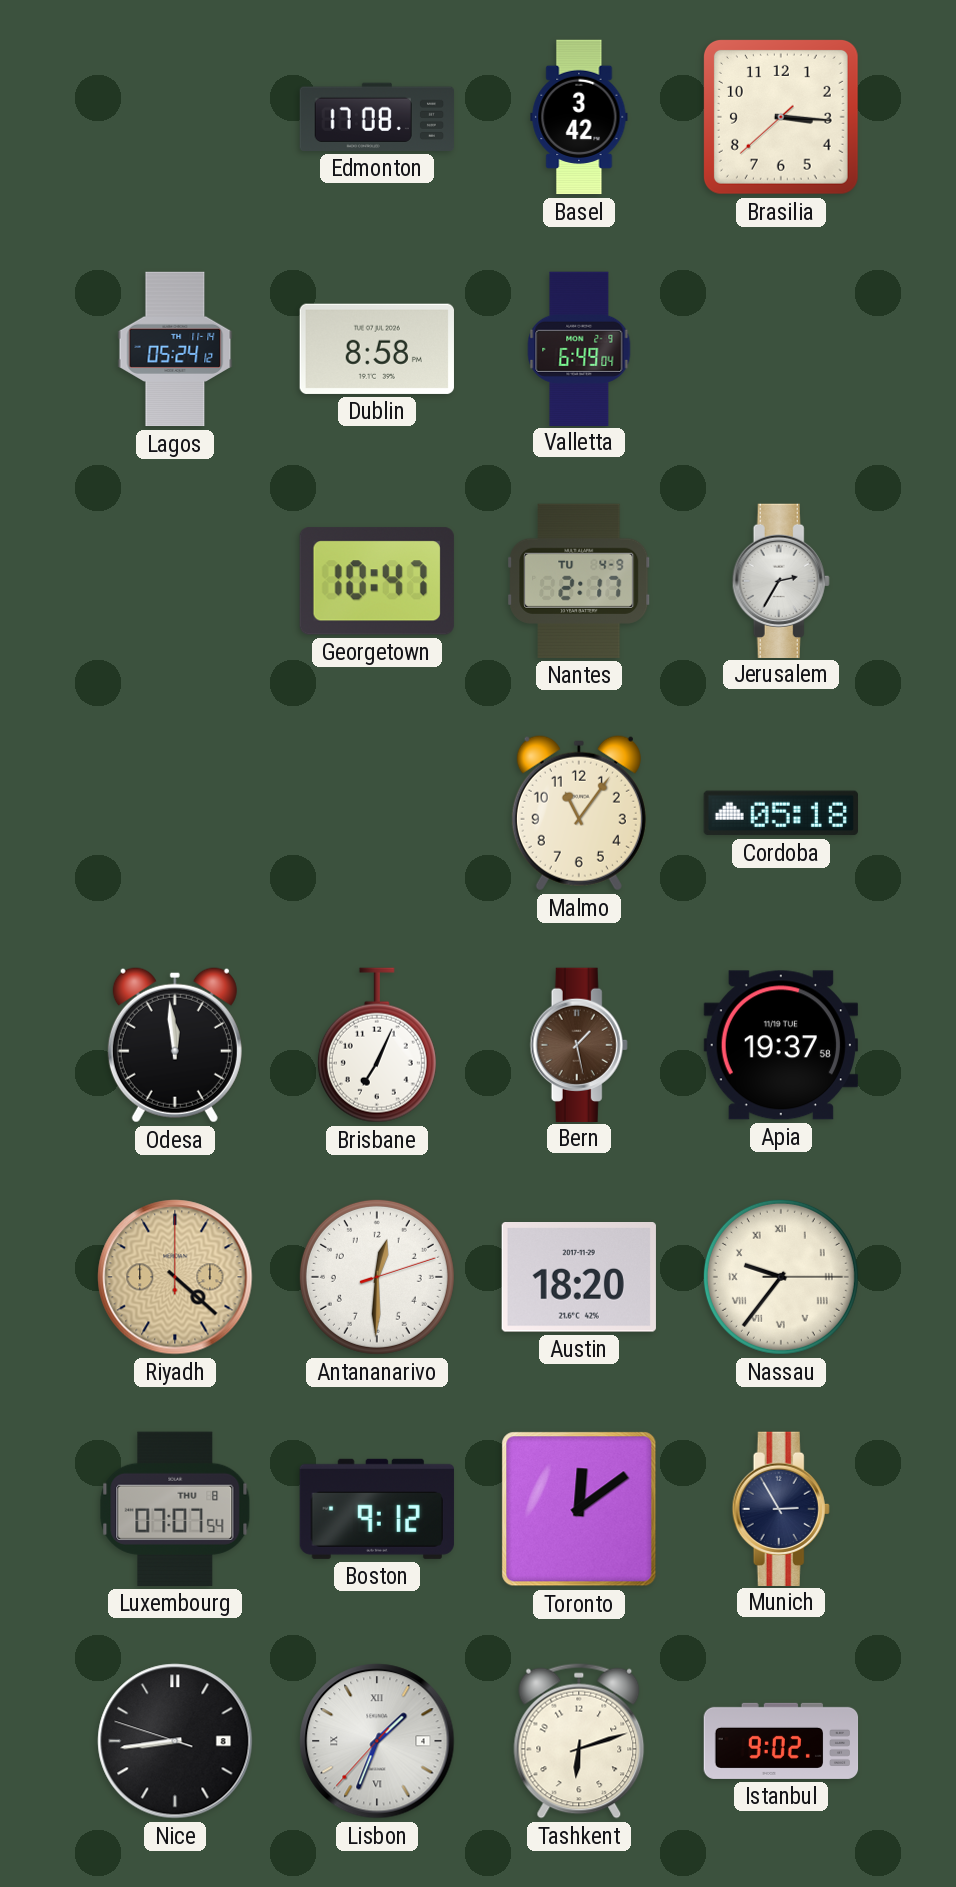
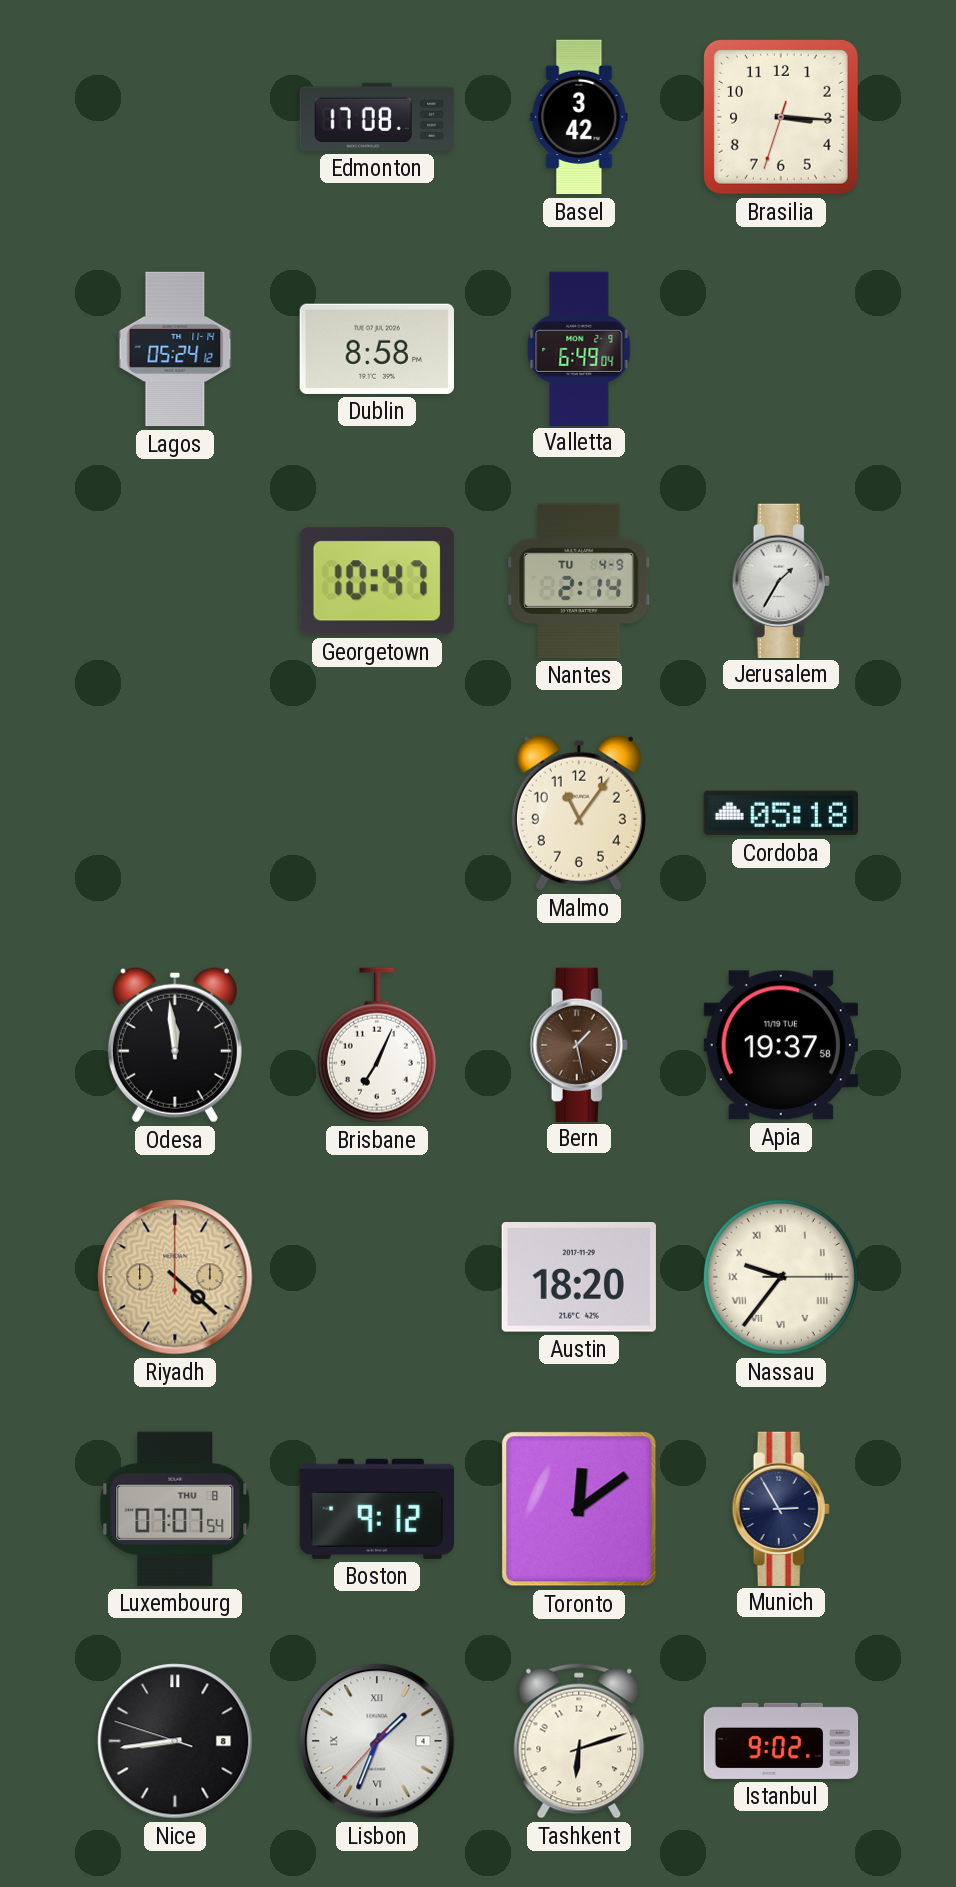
Brasilia: 3:15:38 -> 3:15:33
Nantes: 2:17 -> 2:14
Jerusalem: 2:35 -> 1:35
Antananarivo: 12:30 -> none
